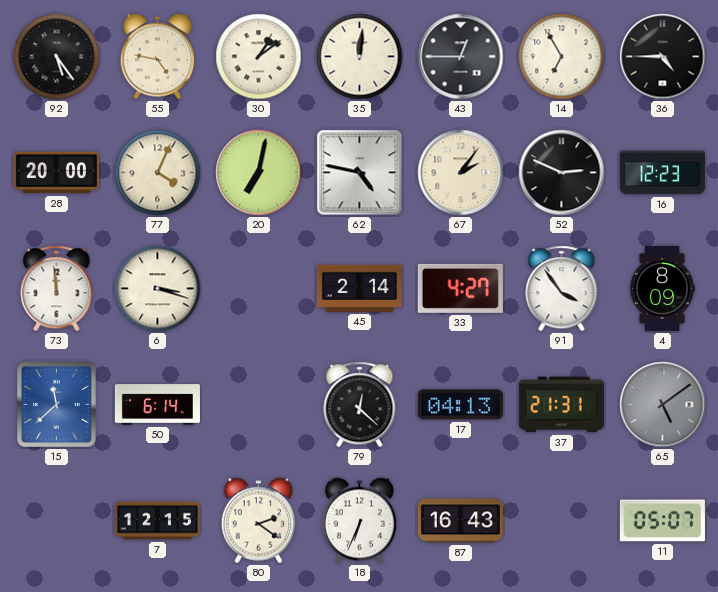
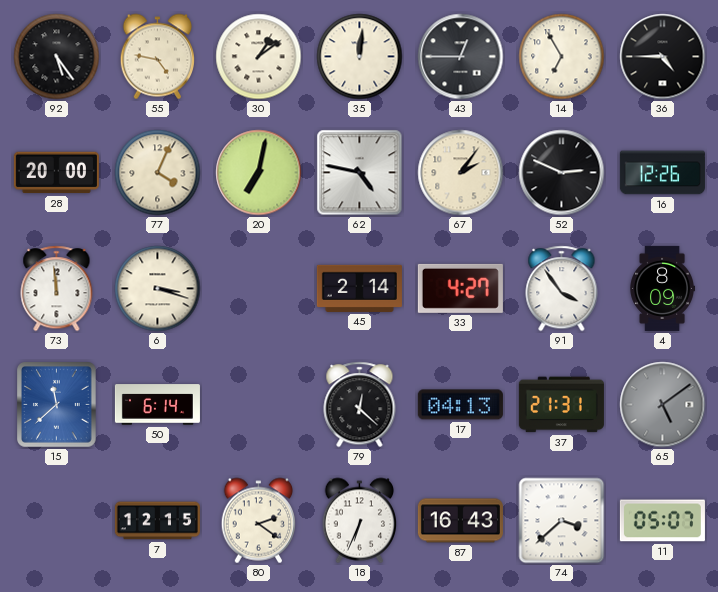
16: 12:23 -> 12:26
74: none -> 3:38
